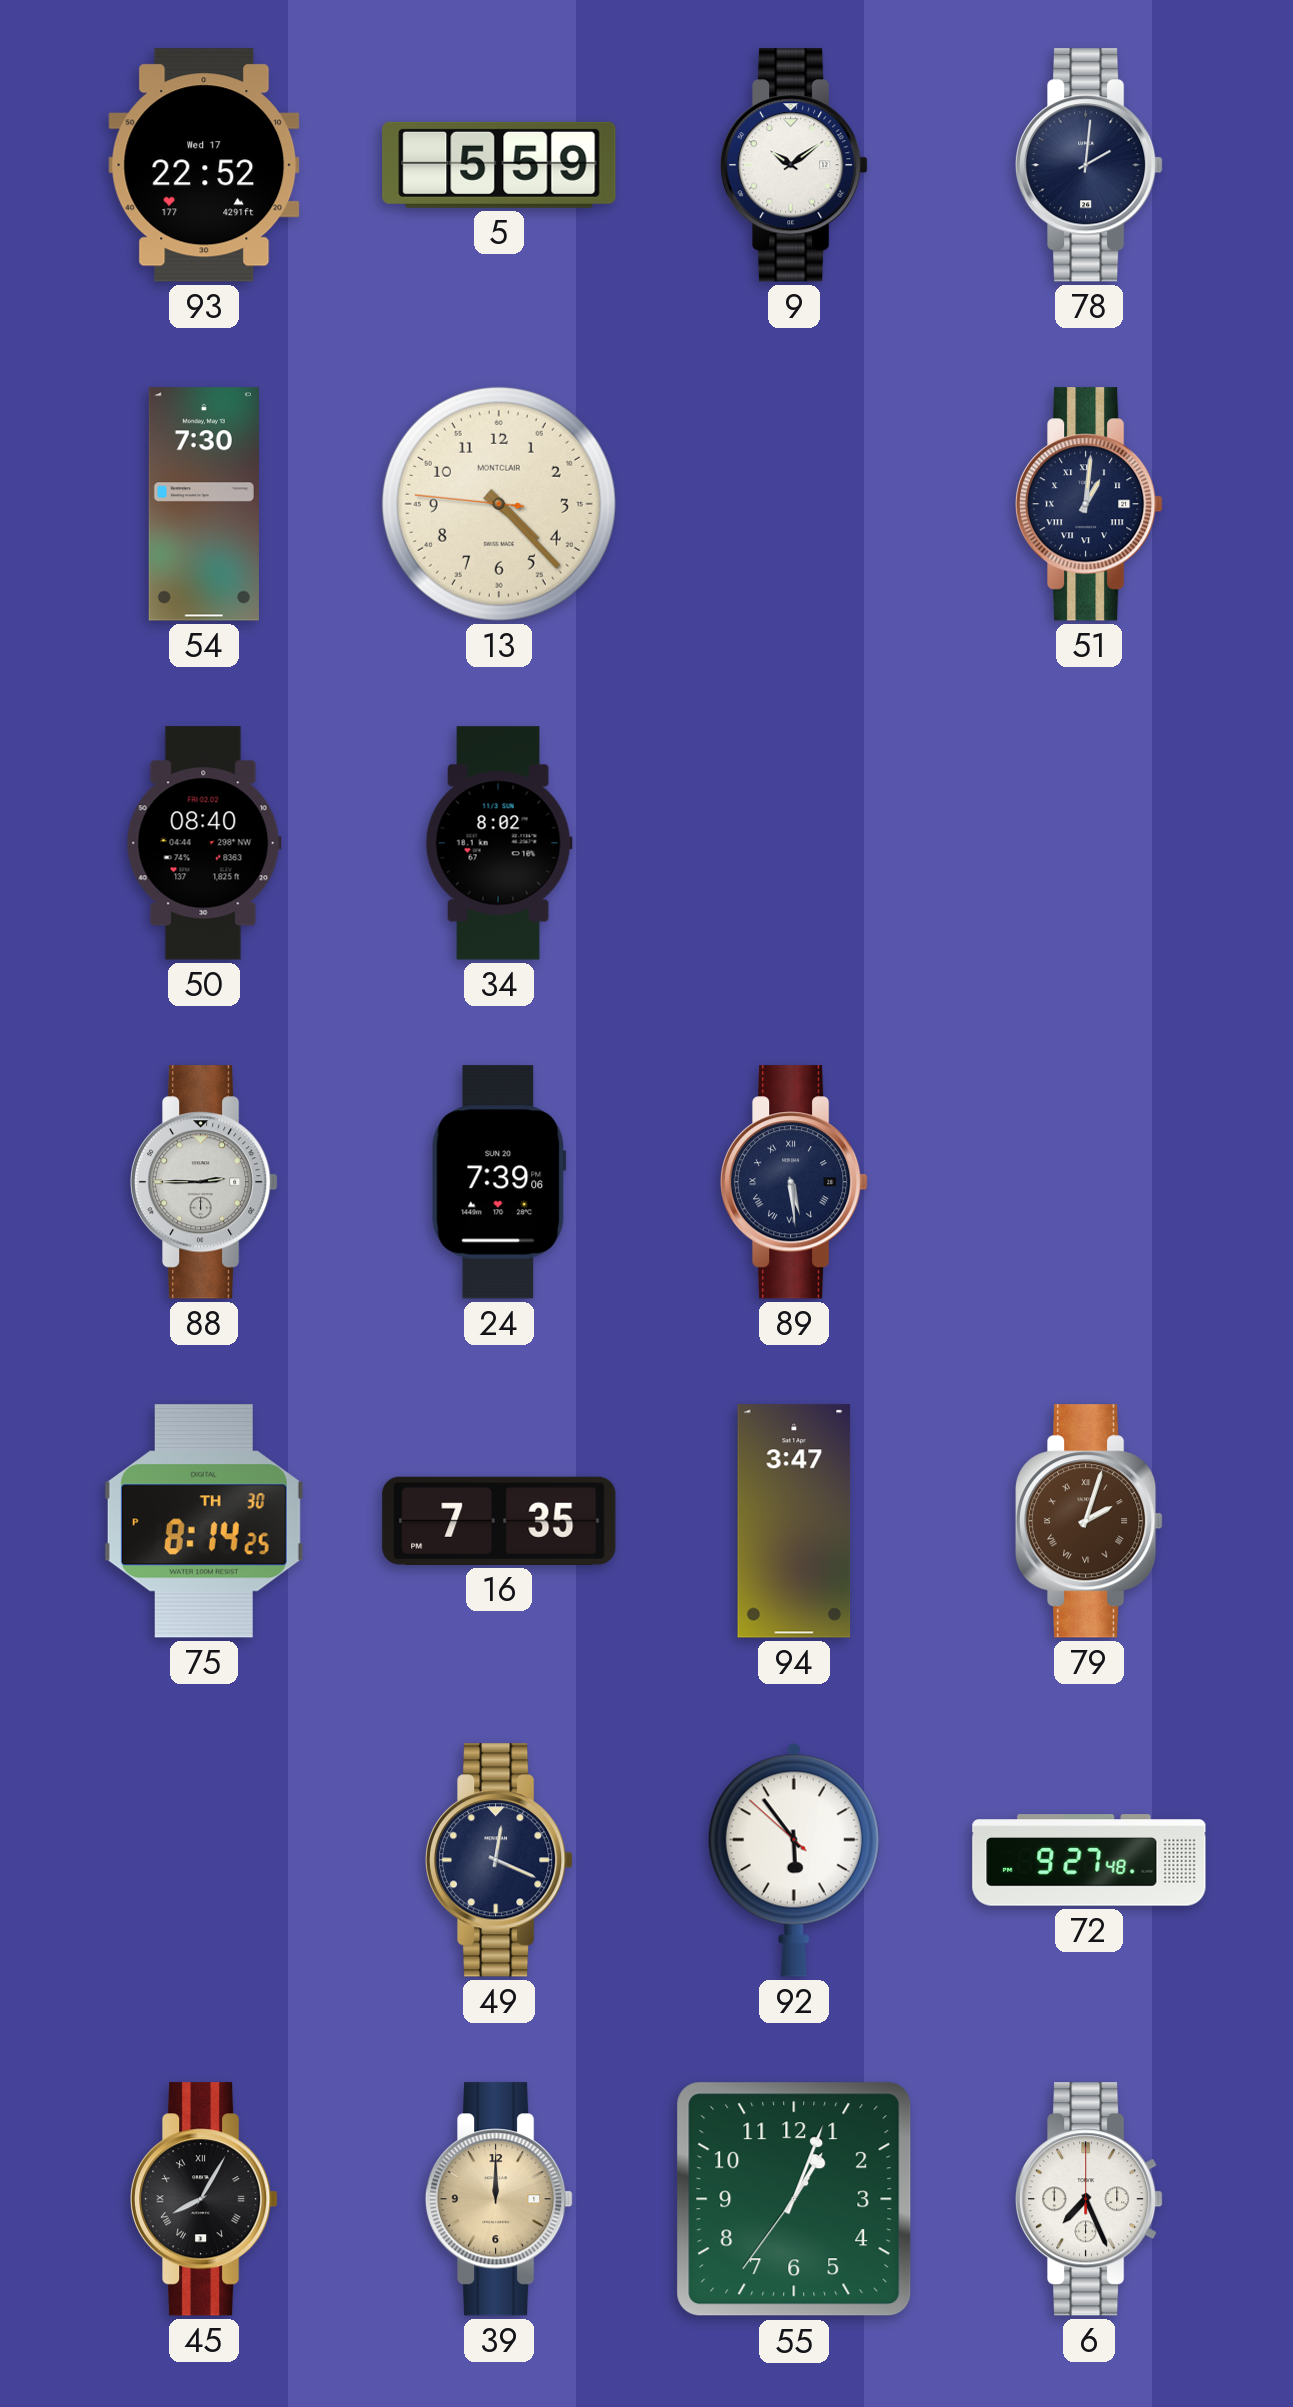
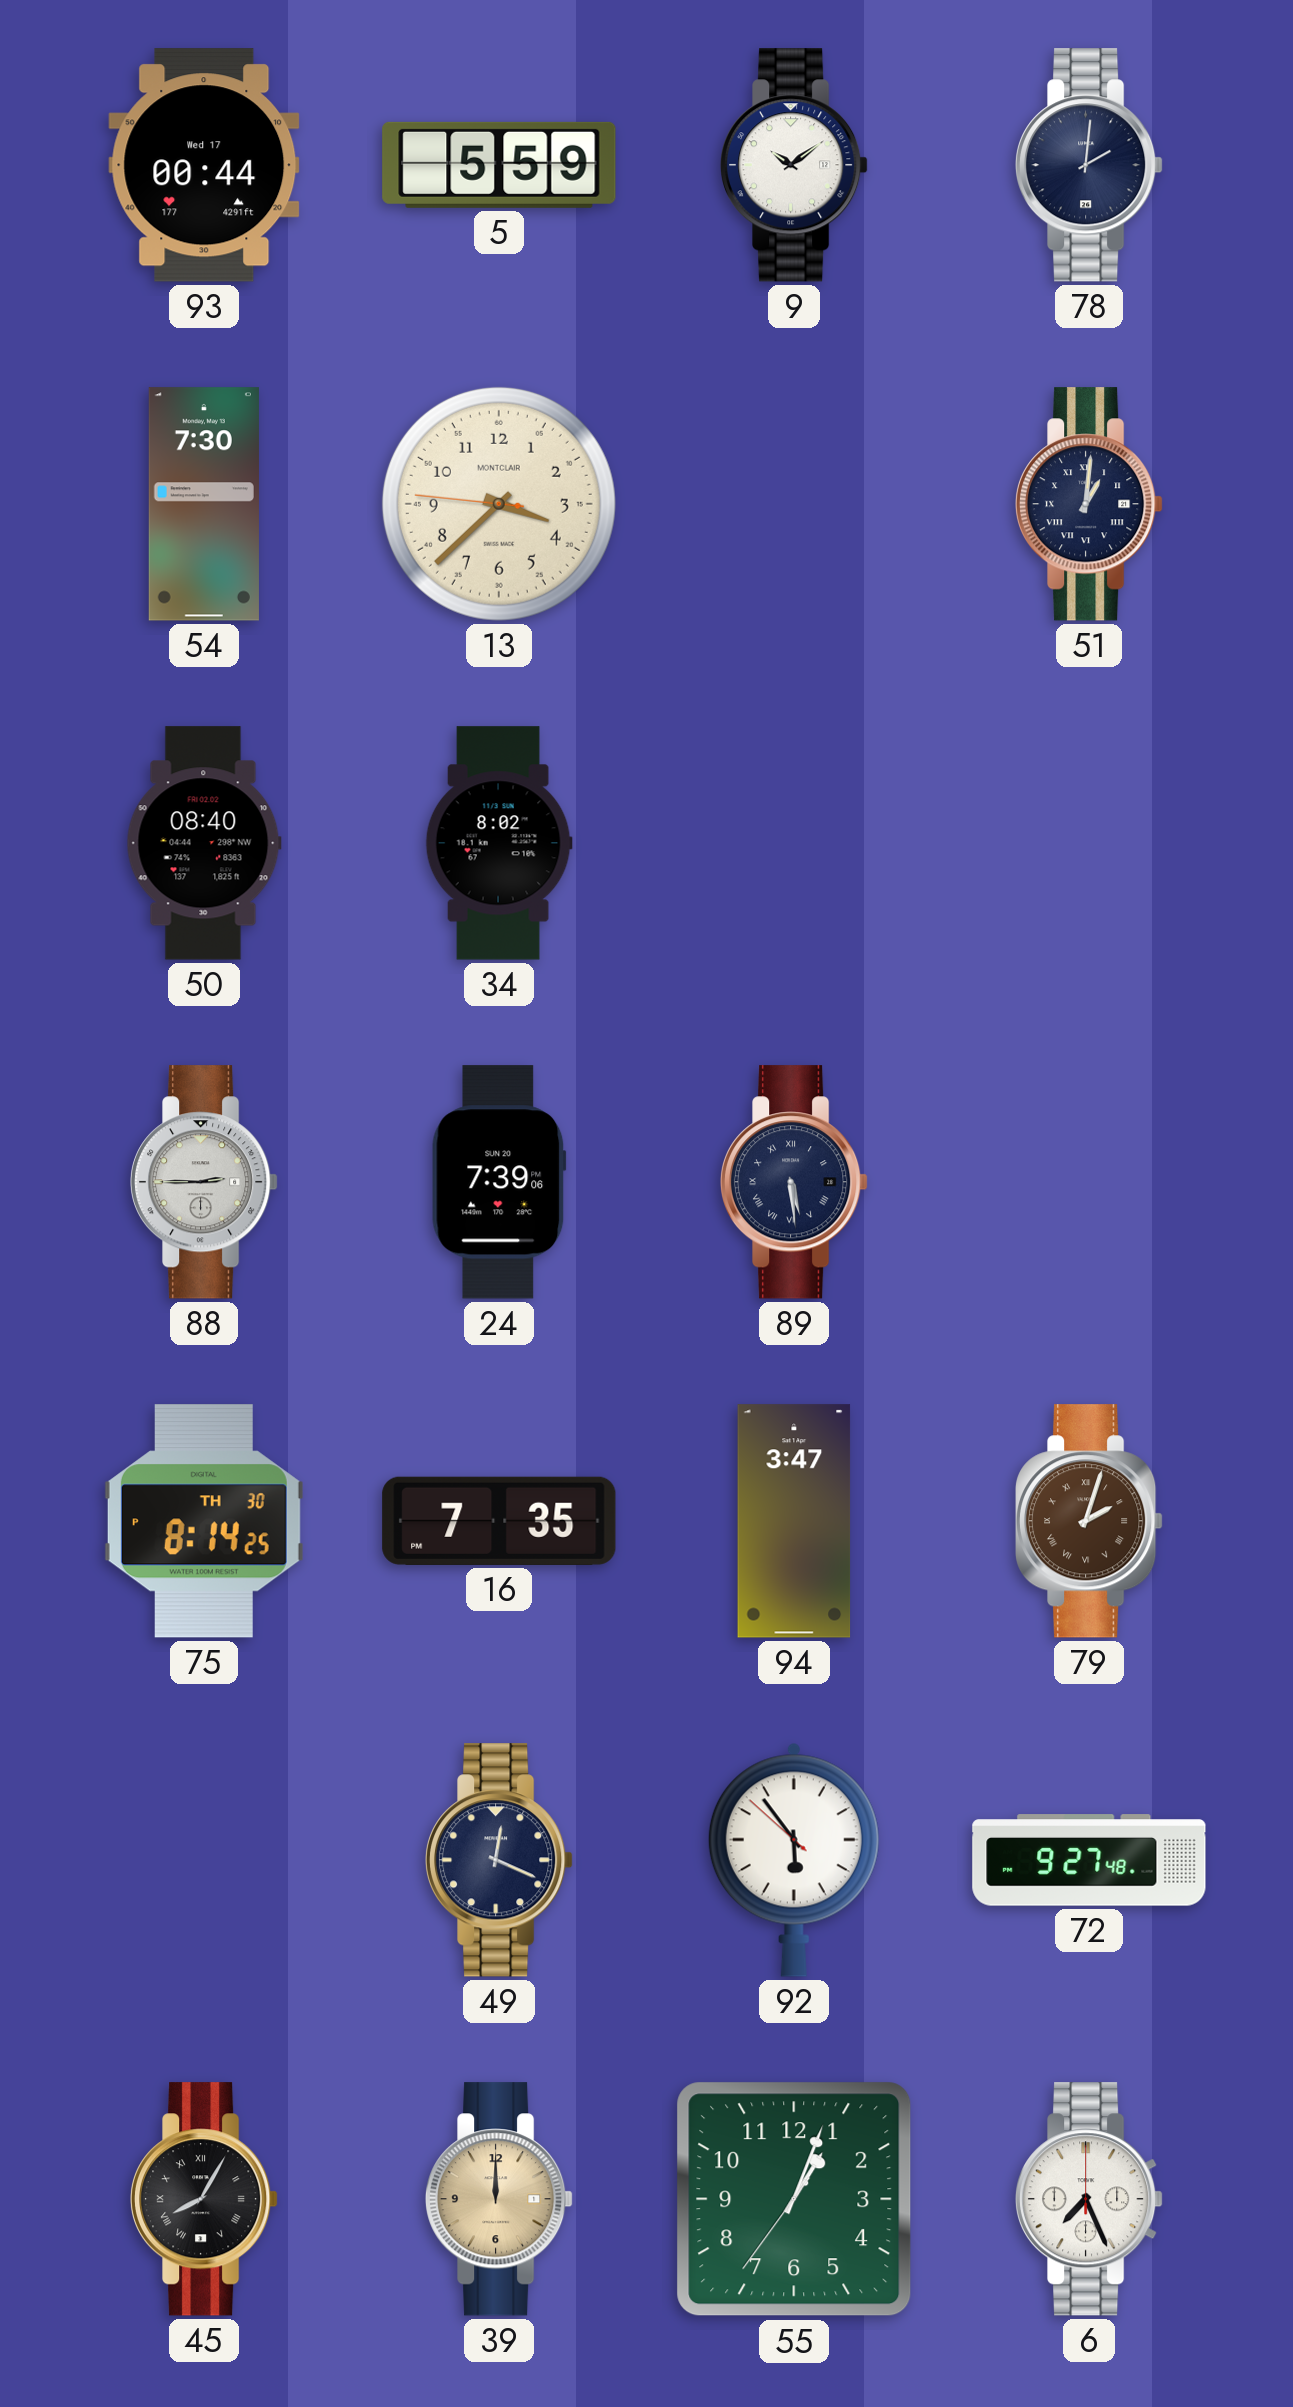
93: 22:52 -> 00:44
13: 4:22 -> 3:37
